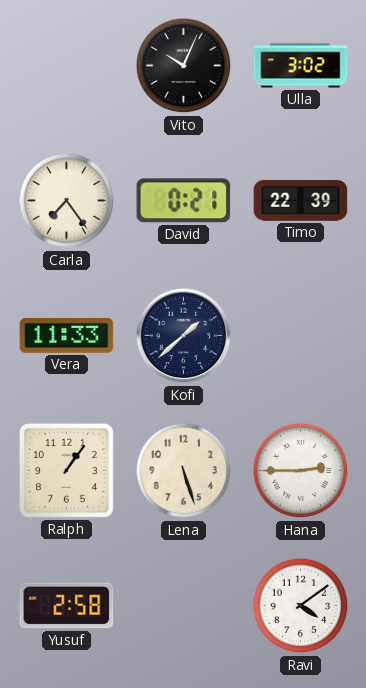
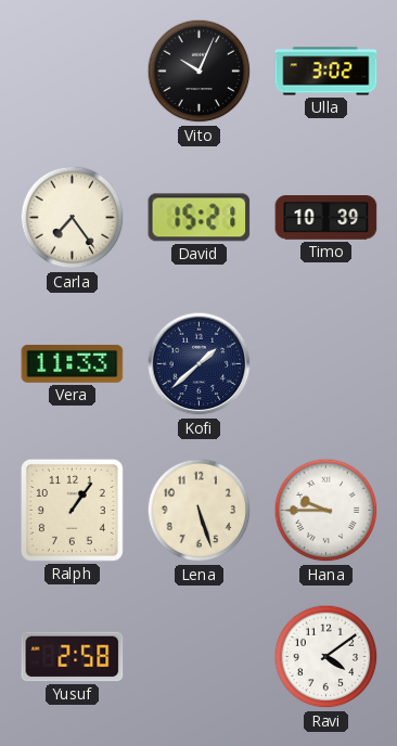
David: 0:21 -> 15:21
Timo: 22:39 -> 10:39
Hana: 2:45 -> 9:45
